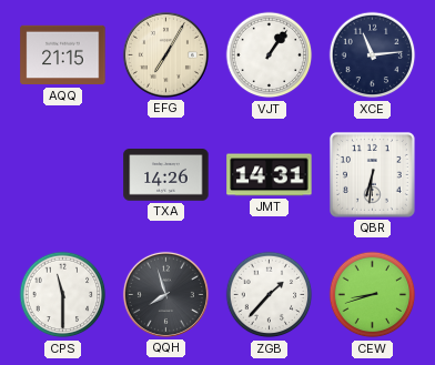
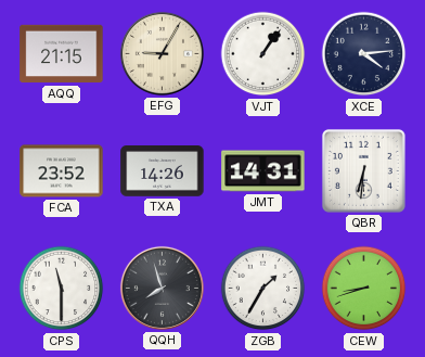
EFG: 7:05 -> 9:05
XCE: 11:14 -> 4:14
FCA: none -> 23:52
ZGB: 1:37 -> 1:35
